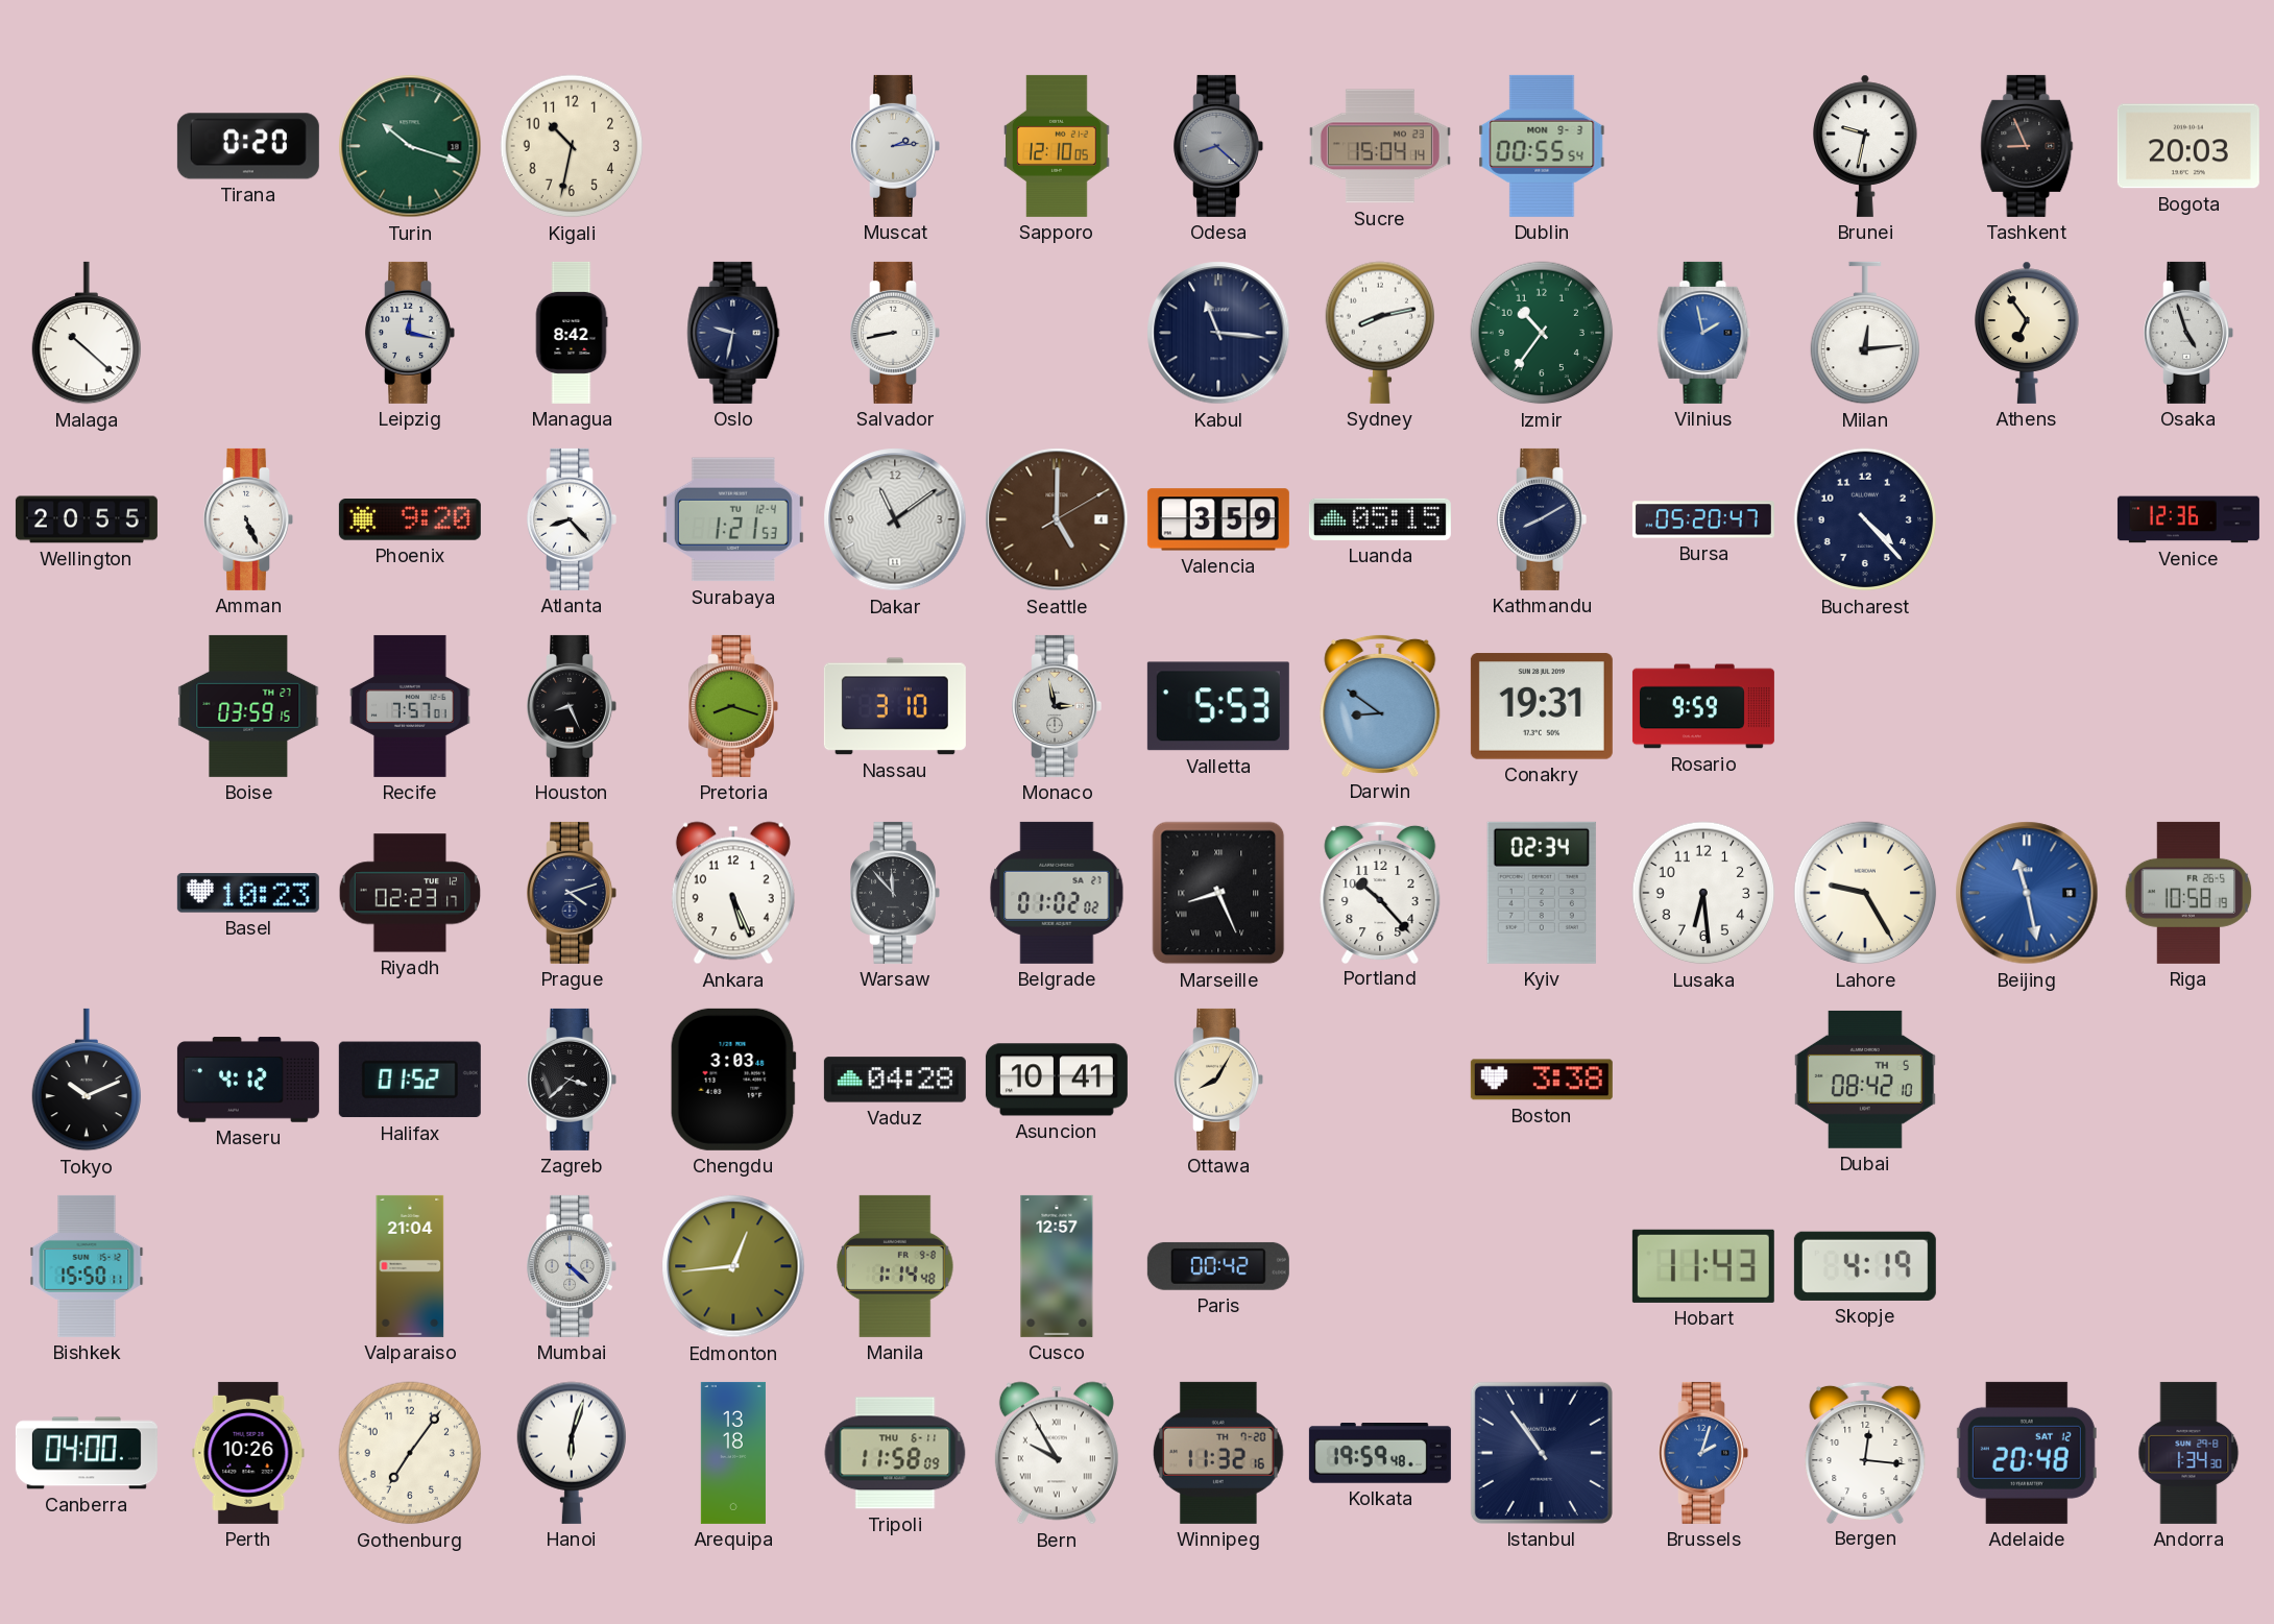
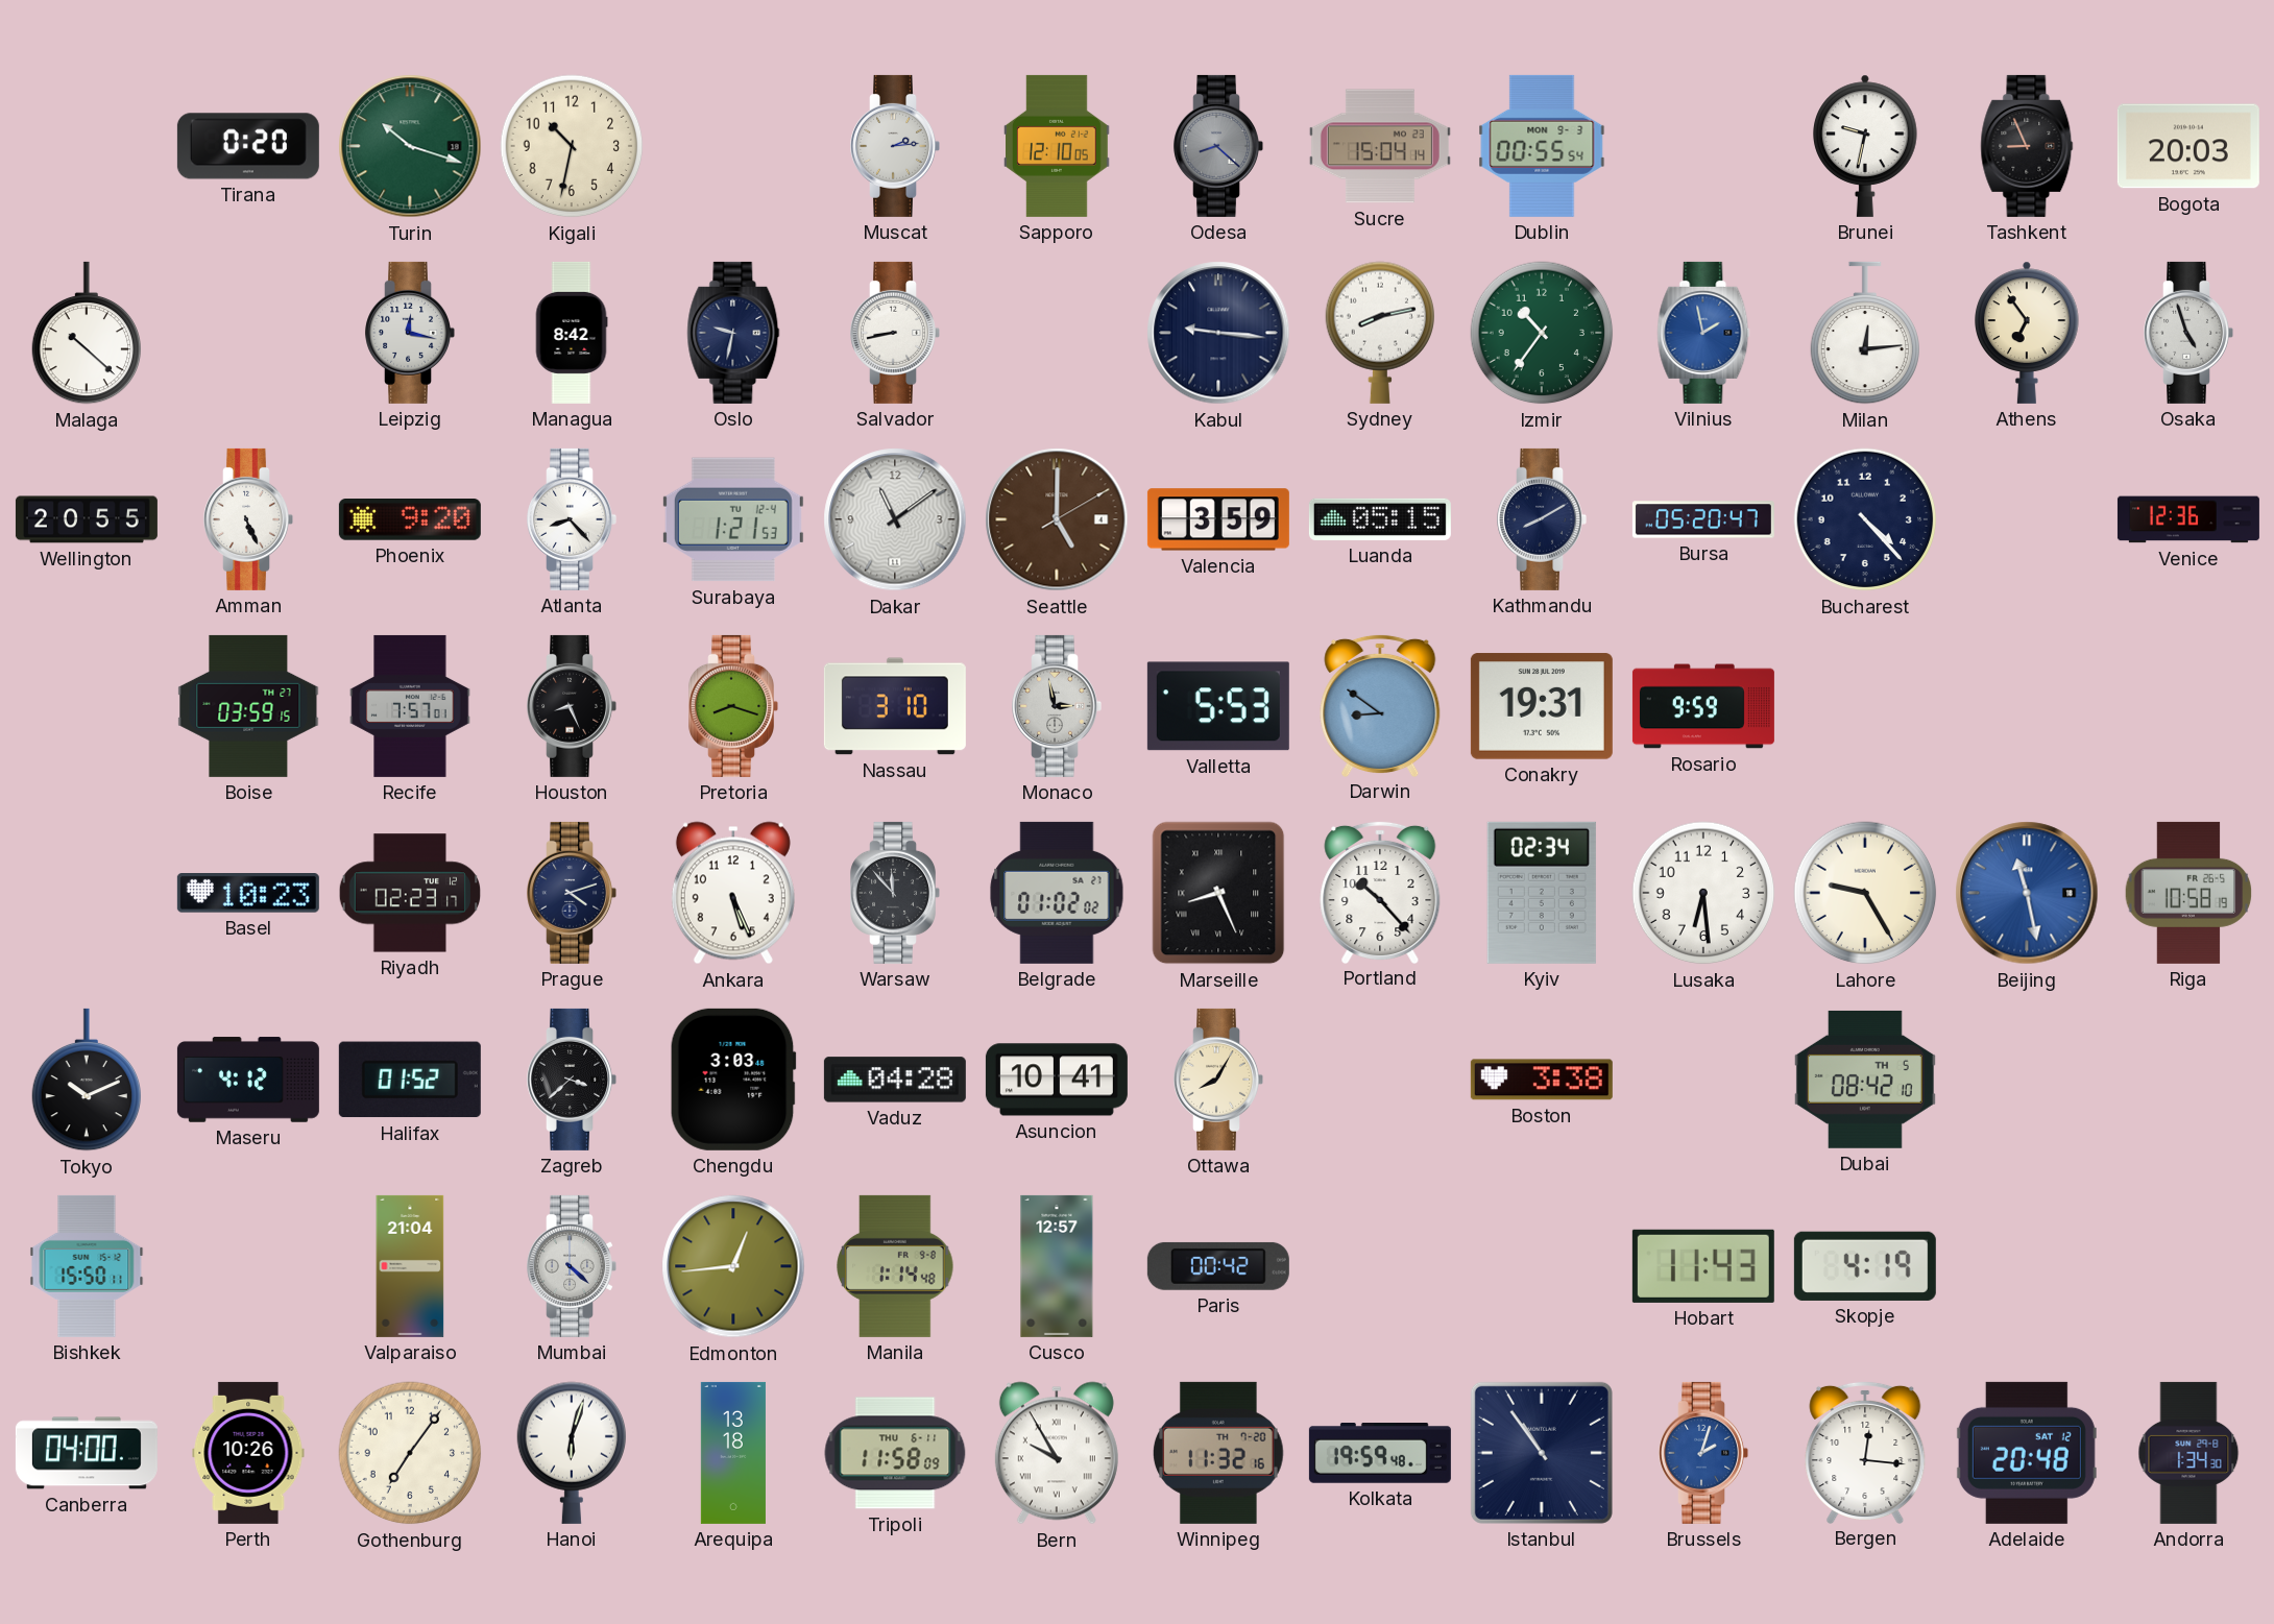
Kabul: 11:16 -> 9:16
